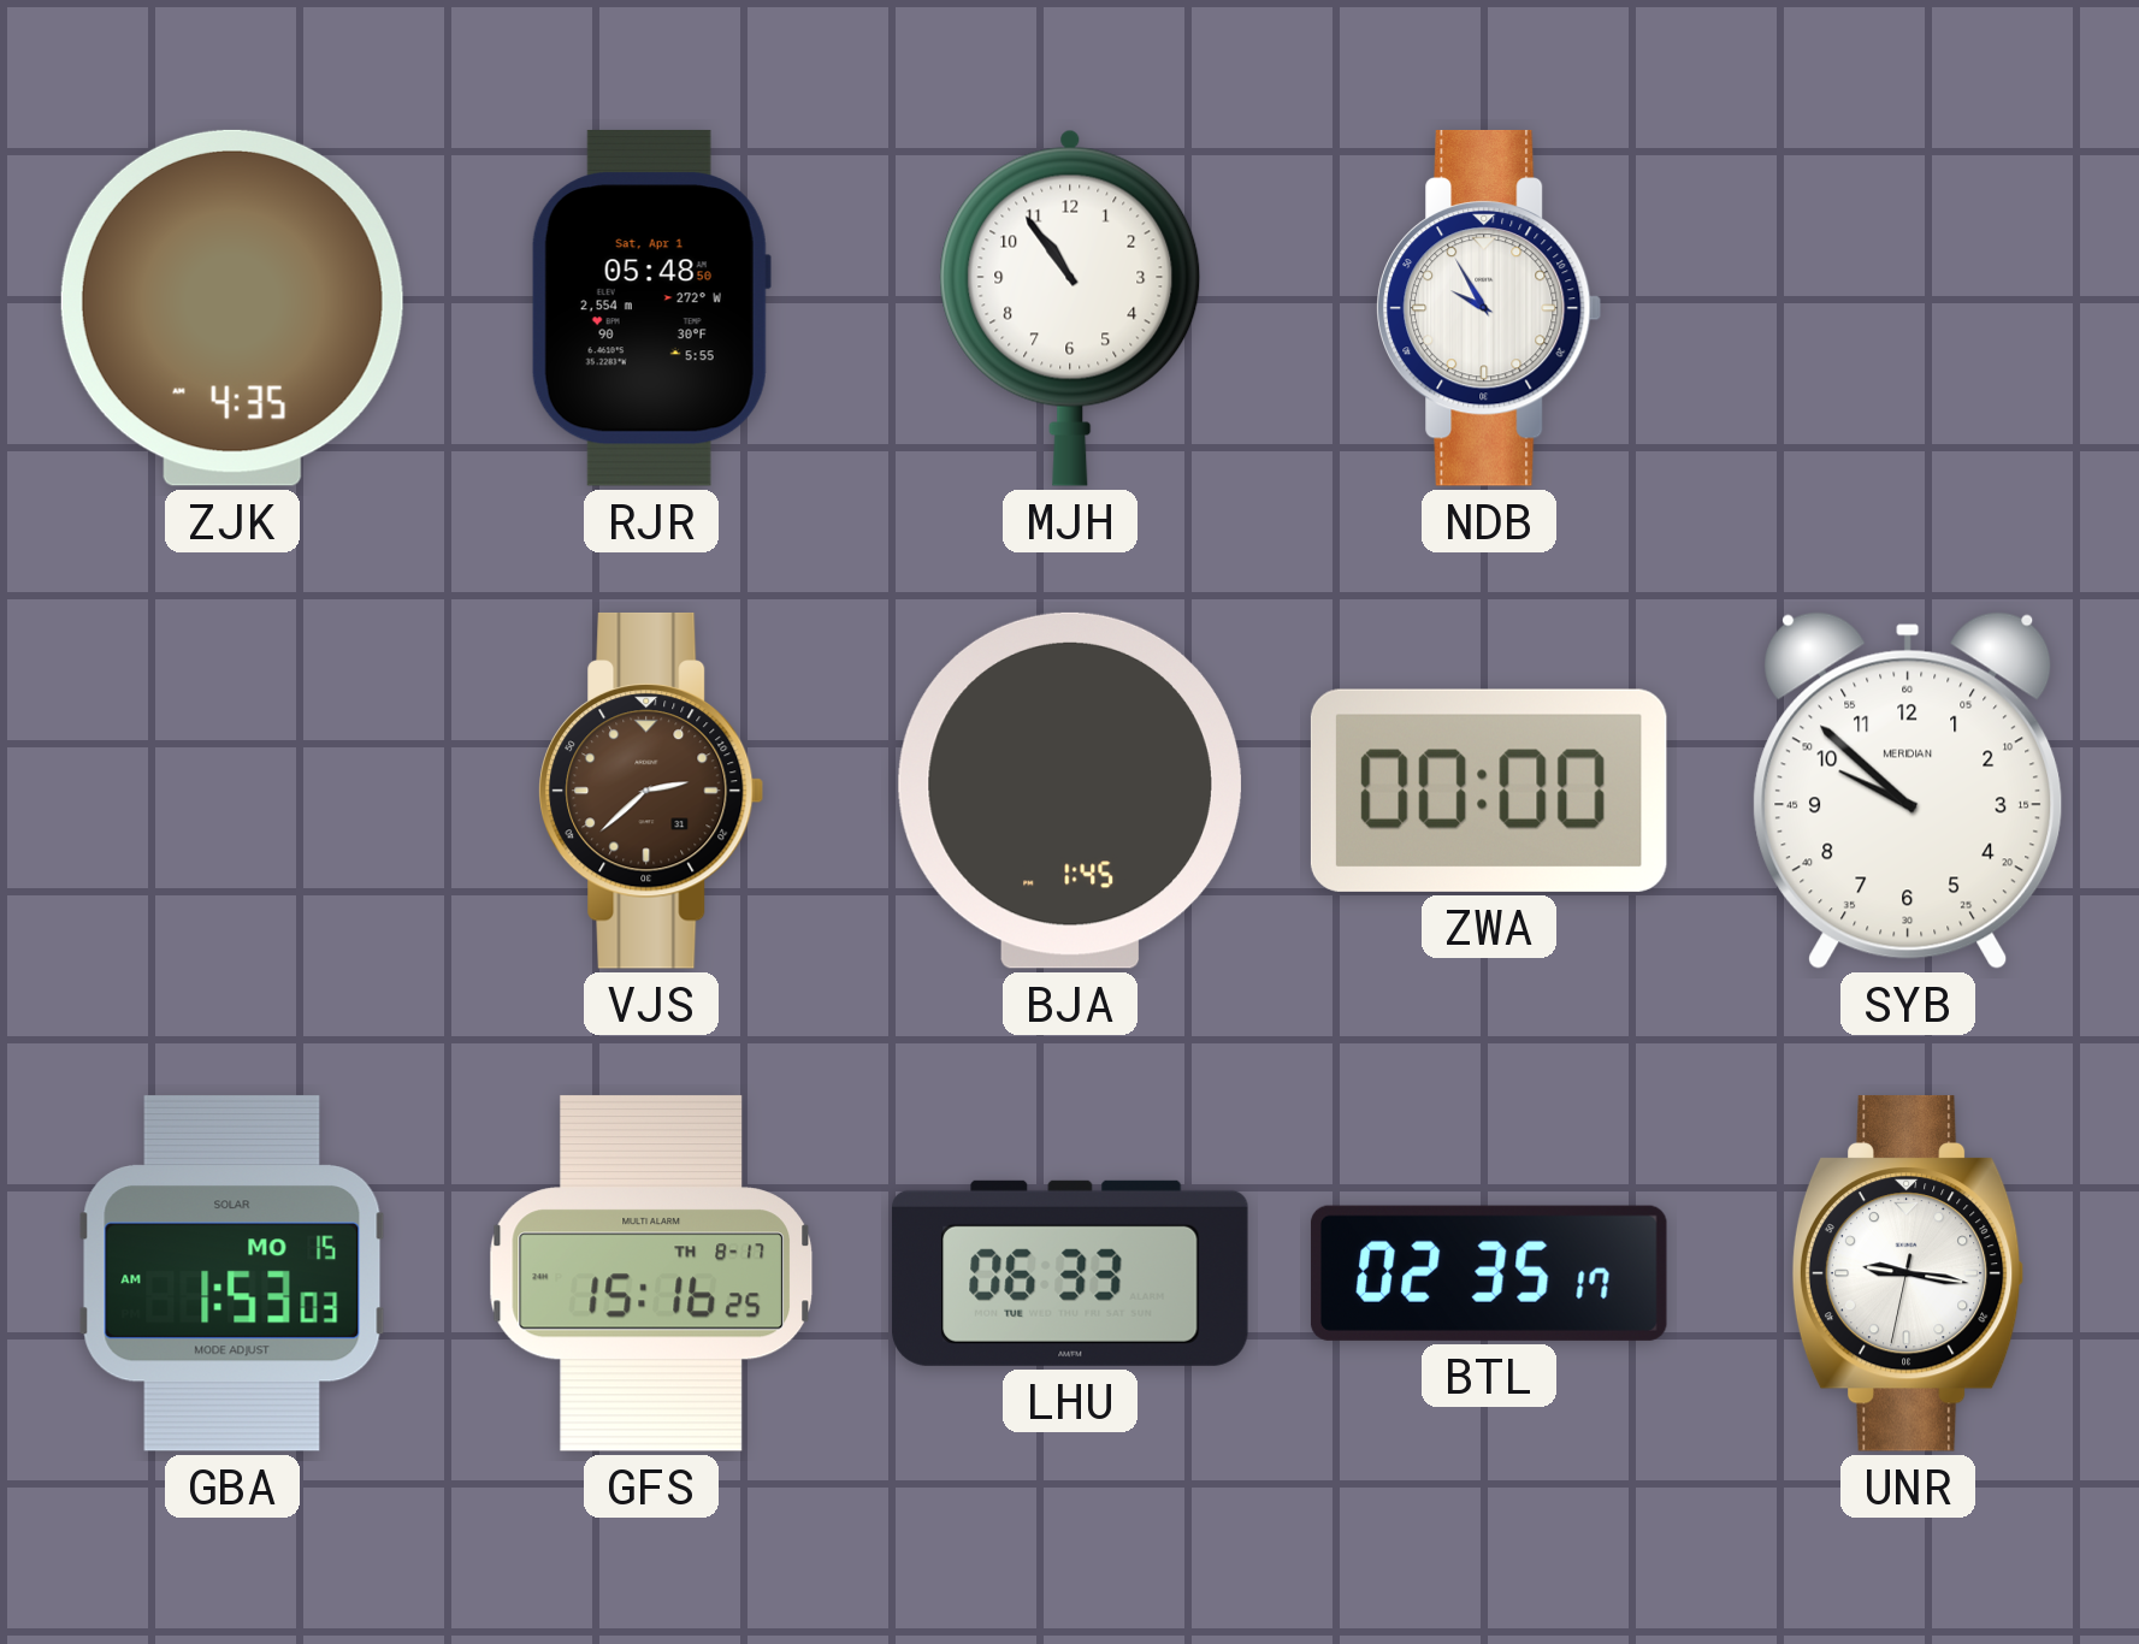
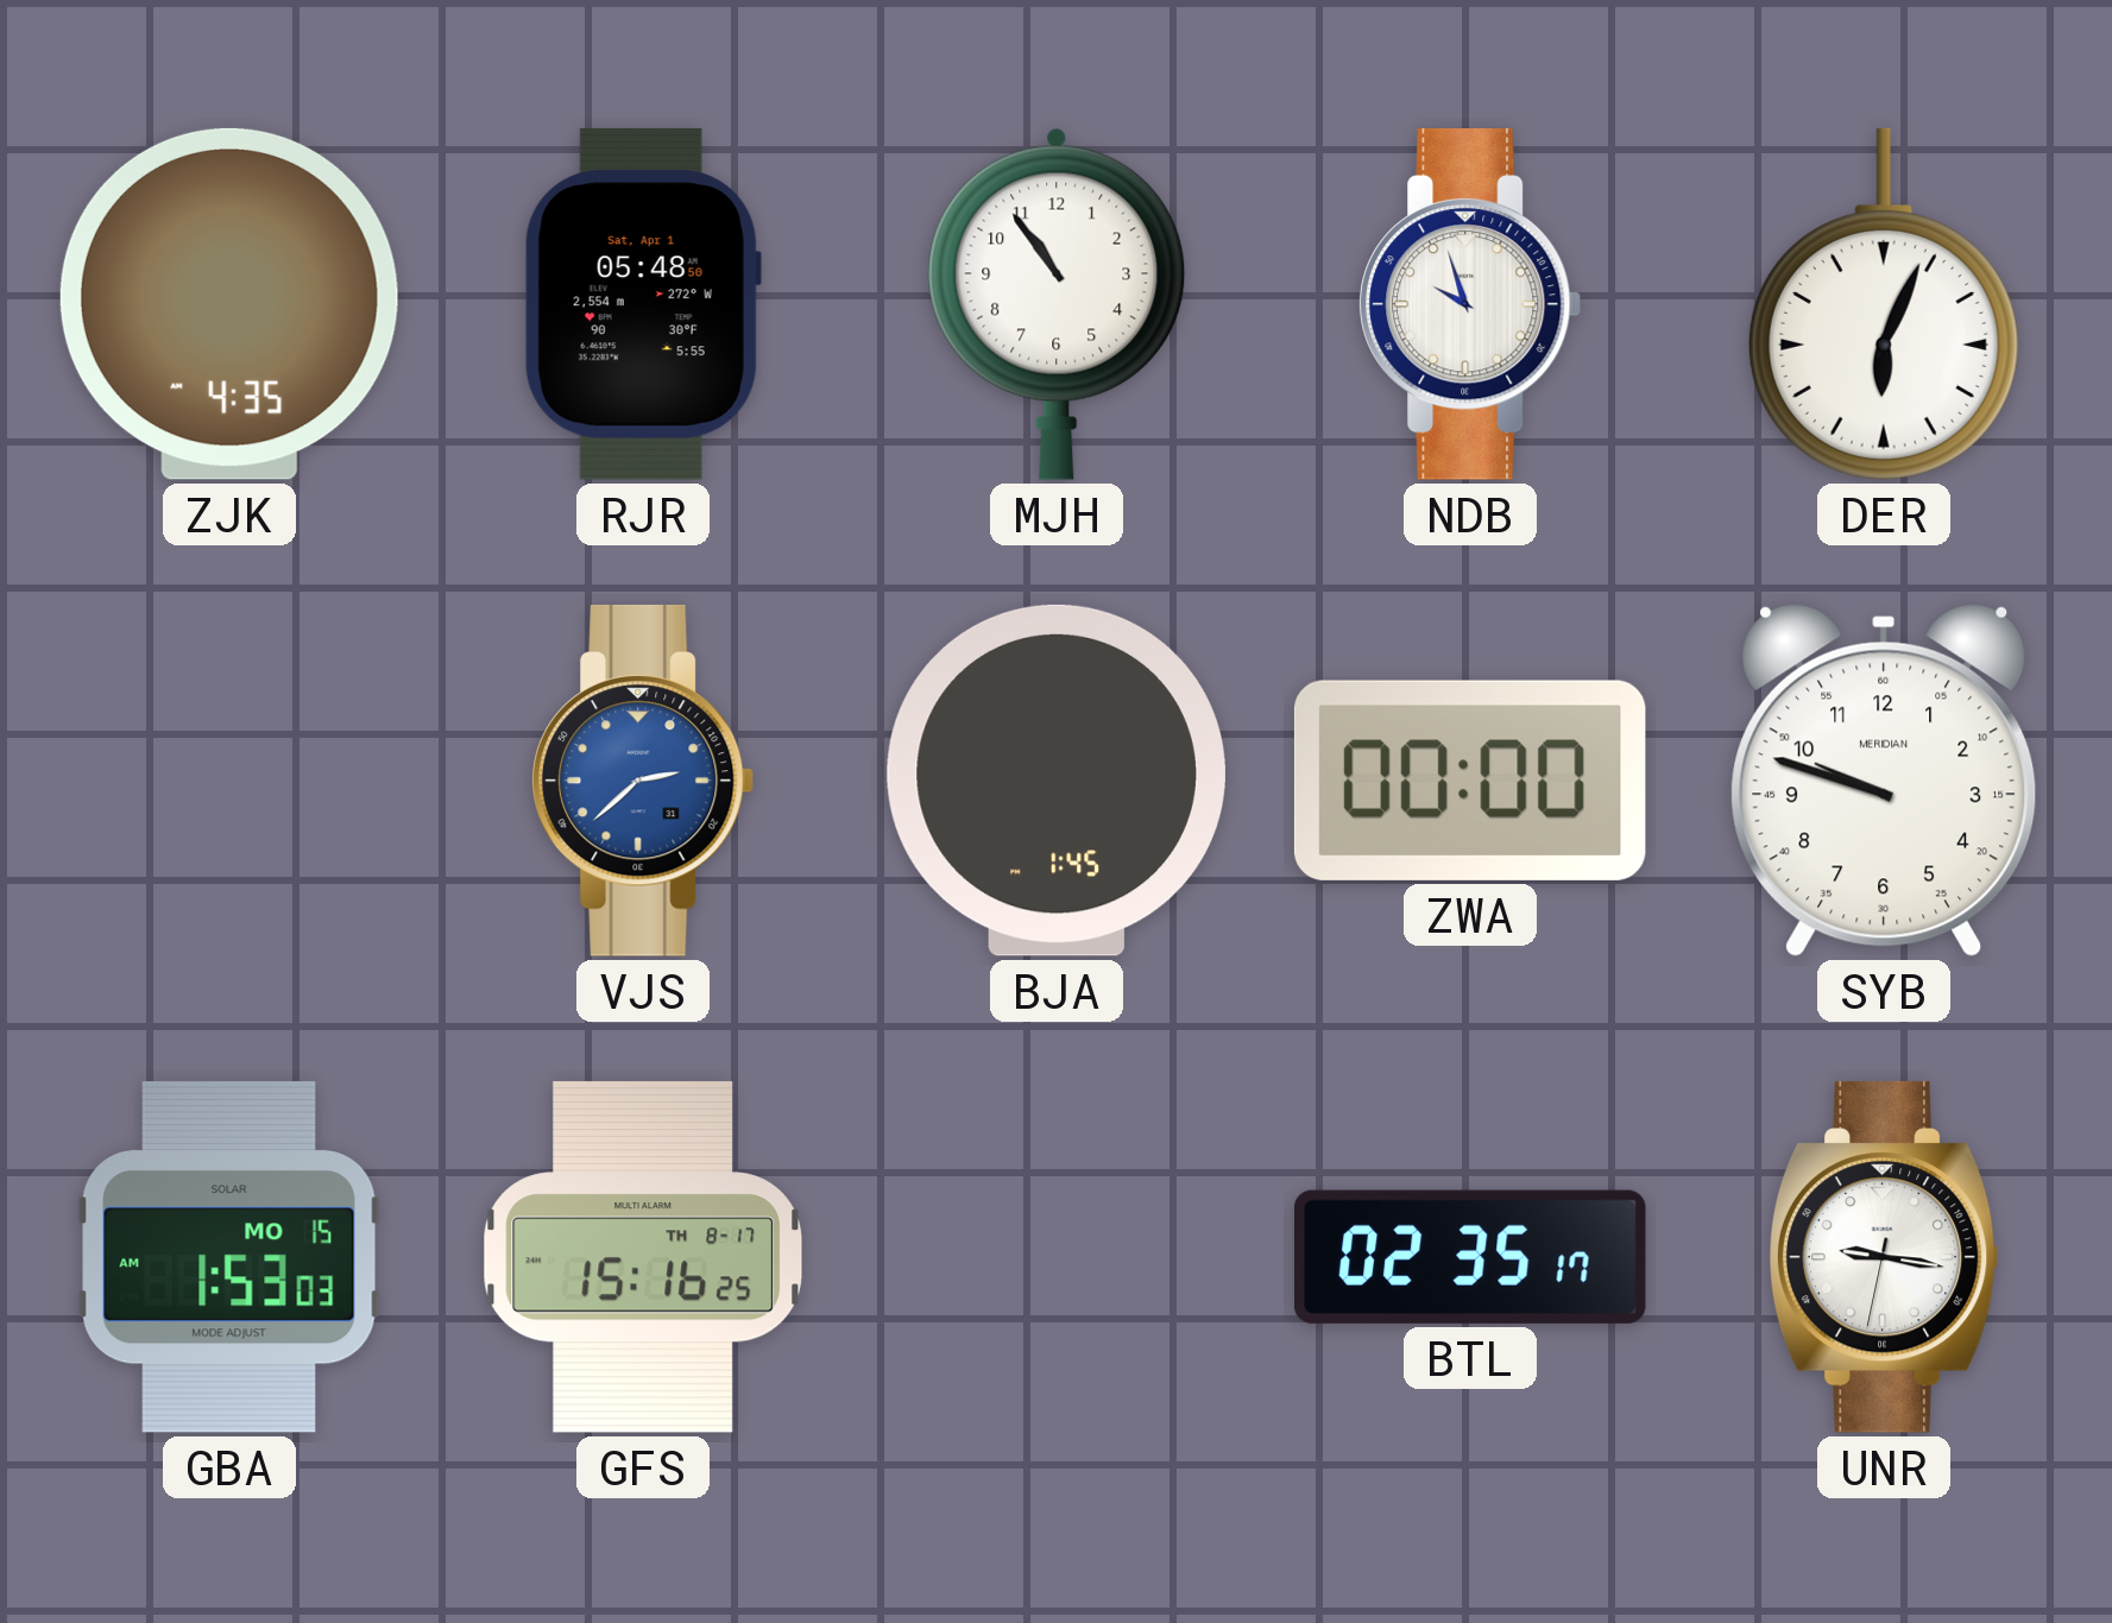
NDB: 9:55 -> 9:57
DER: none -> 6:04
VJS dial: brown -> blue
SYB: 9:52 -> 9:48
LHU: 06:33 -> none
